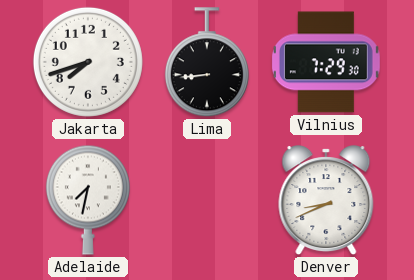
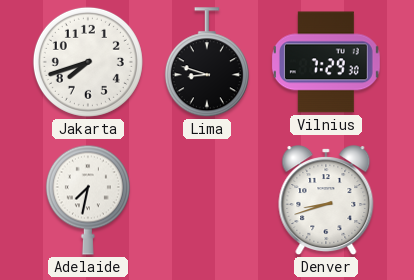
Lima: 8:44 -> 8:48
Denver: 8:41 -> 8:42
